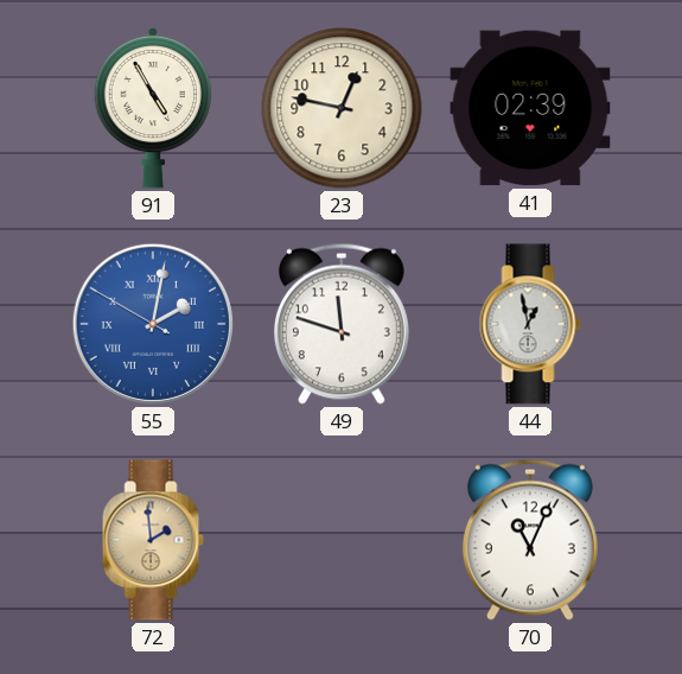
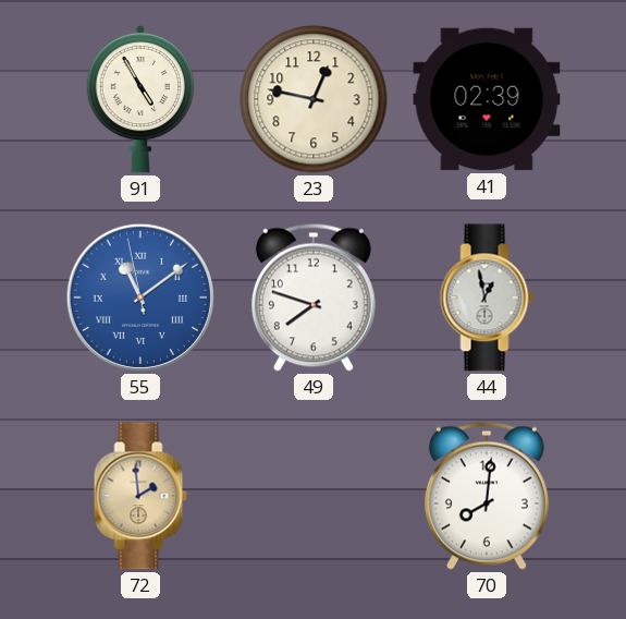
55: 2:01 -> 11:08
49: 11:48 -> 7:48
70: 11:04 -> 8:01
